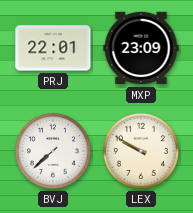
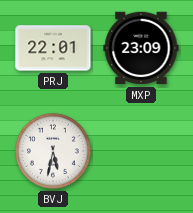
BVJ: 7:38 -> 5:32
LEX: 9:50 -> none
